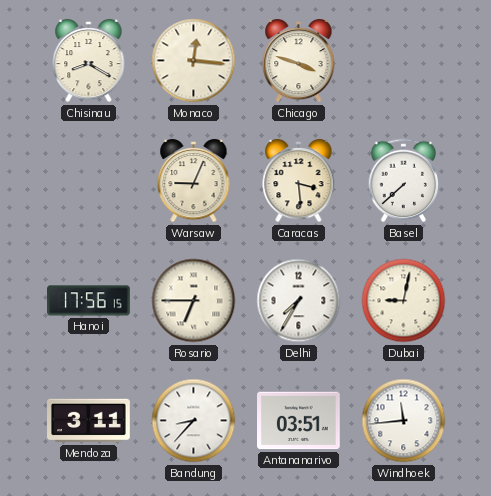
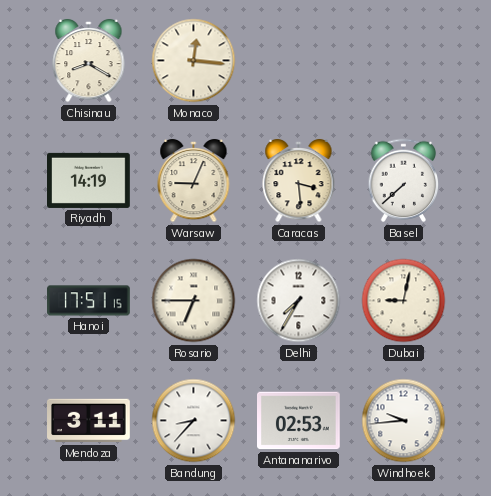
Chicago: 3:48 -> none
Riyadh: none -> 14:19
Hanoi: 17:56 -> 17:51
Antananarivo: 03:51 -> 02:53
Windhoek: 11:44 -> 9:44
